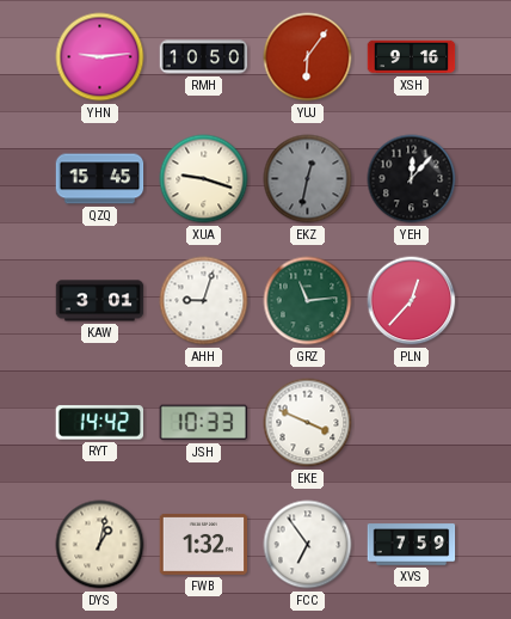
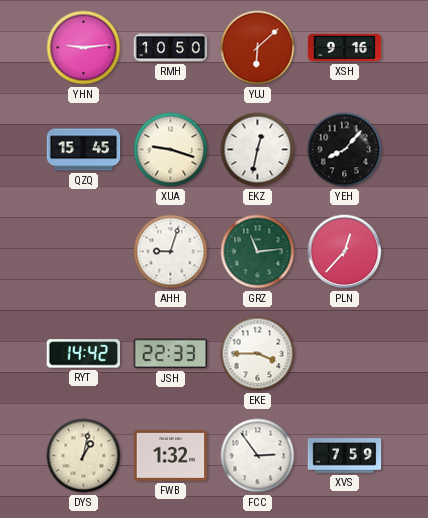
YUJ: 6:06 -> 6:08
EKZ dial: grey -> white
YEH: 12:07 -> 8:07
KAW: 3:01 -> none
JSH: 10:33 -> 22:33
EKE: 3:49 -> 3:45
FCC: 6:54 -> 2:54
